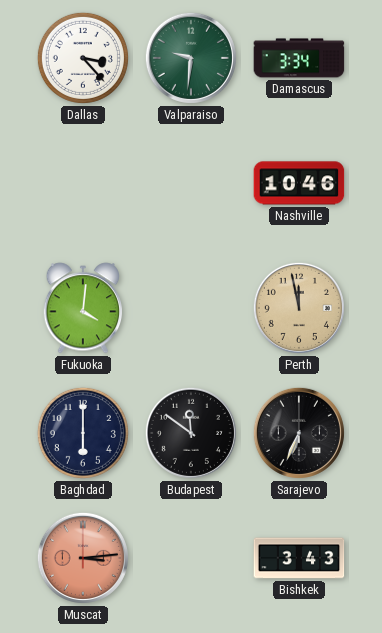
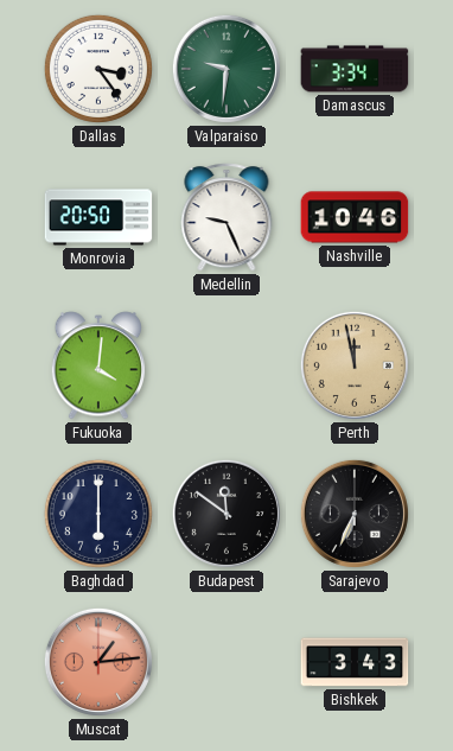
Dallas: 3:23 -> 3:24
Monrovia: none -> 20:50
Medellin: none -> 9:26
Muscat: 3:14 -> 1:14
